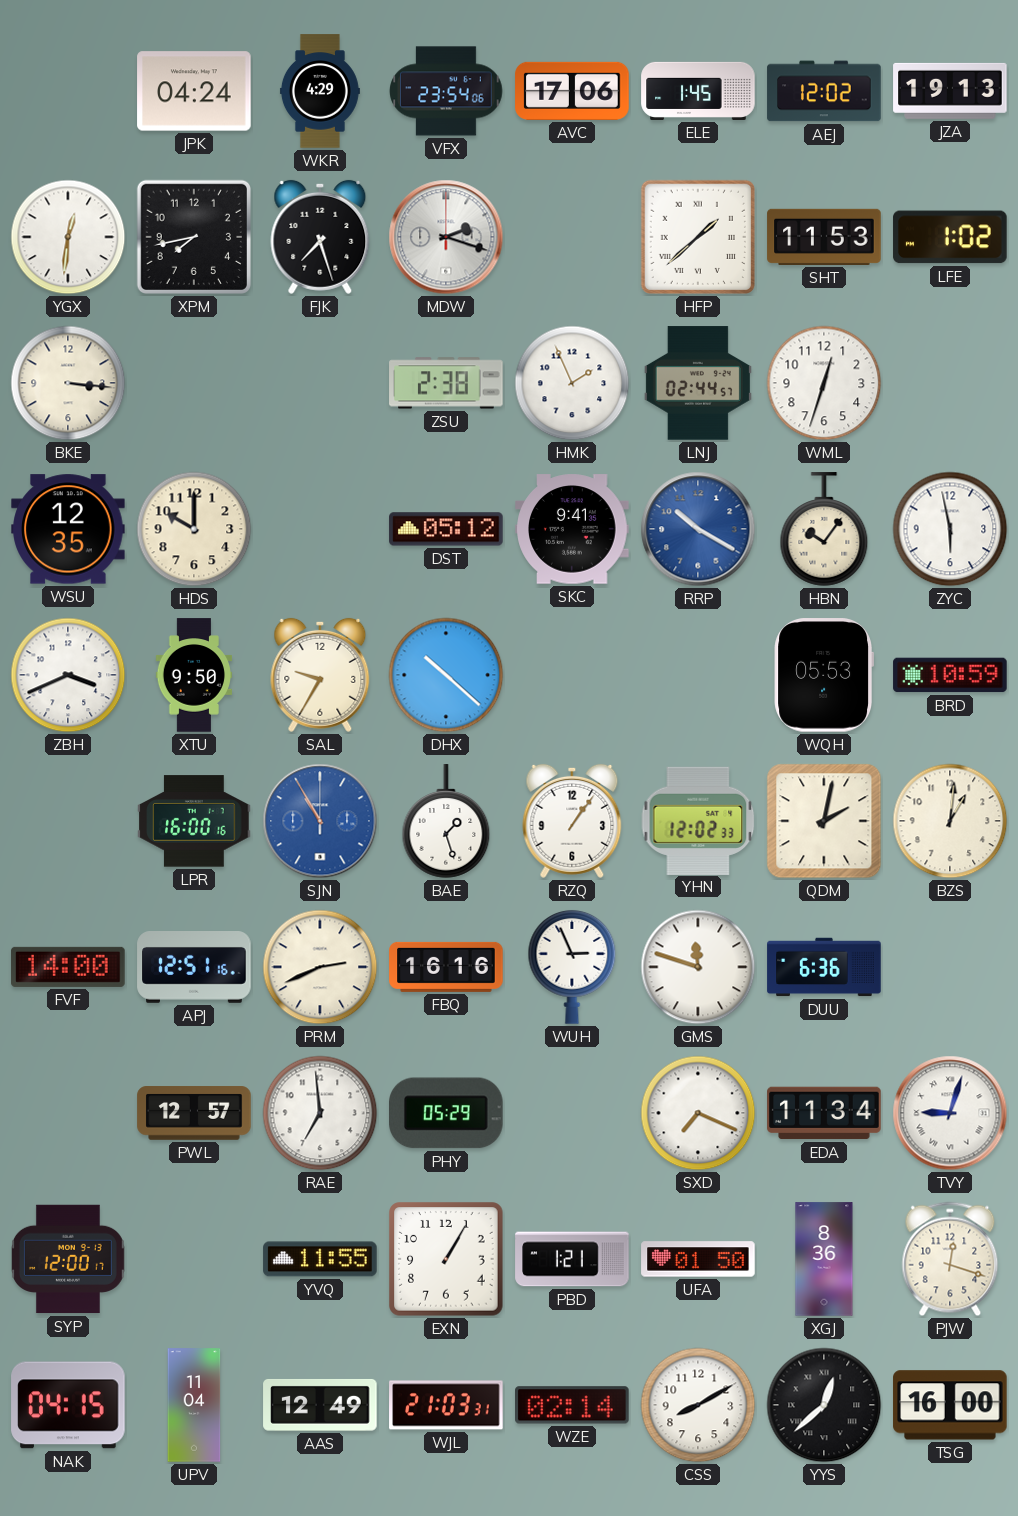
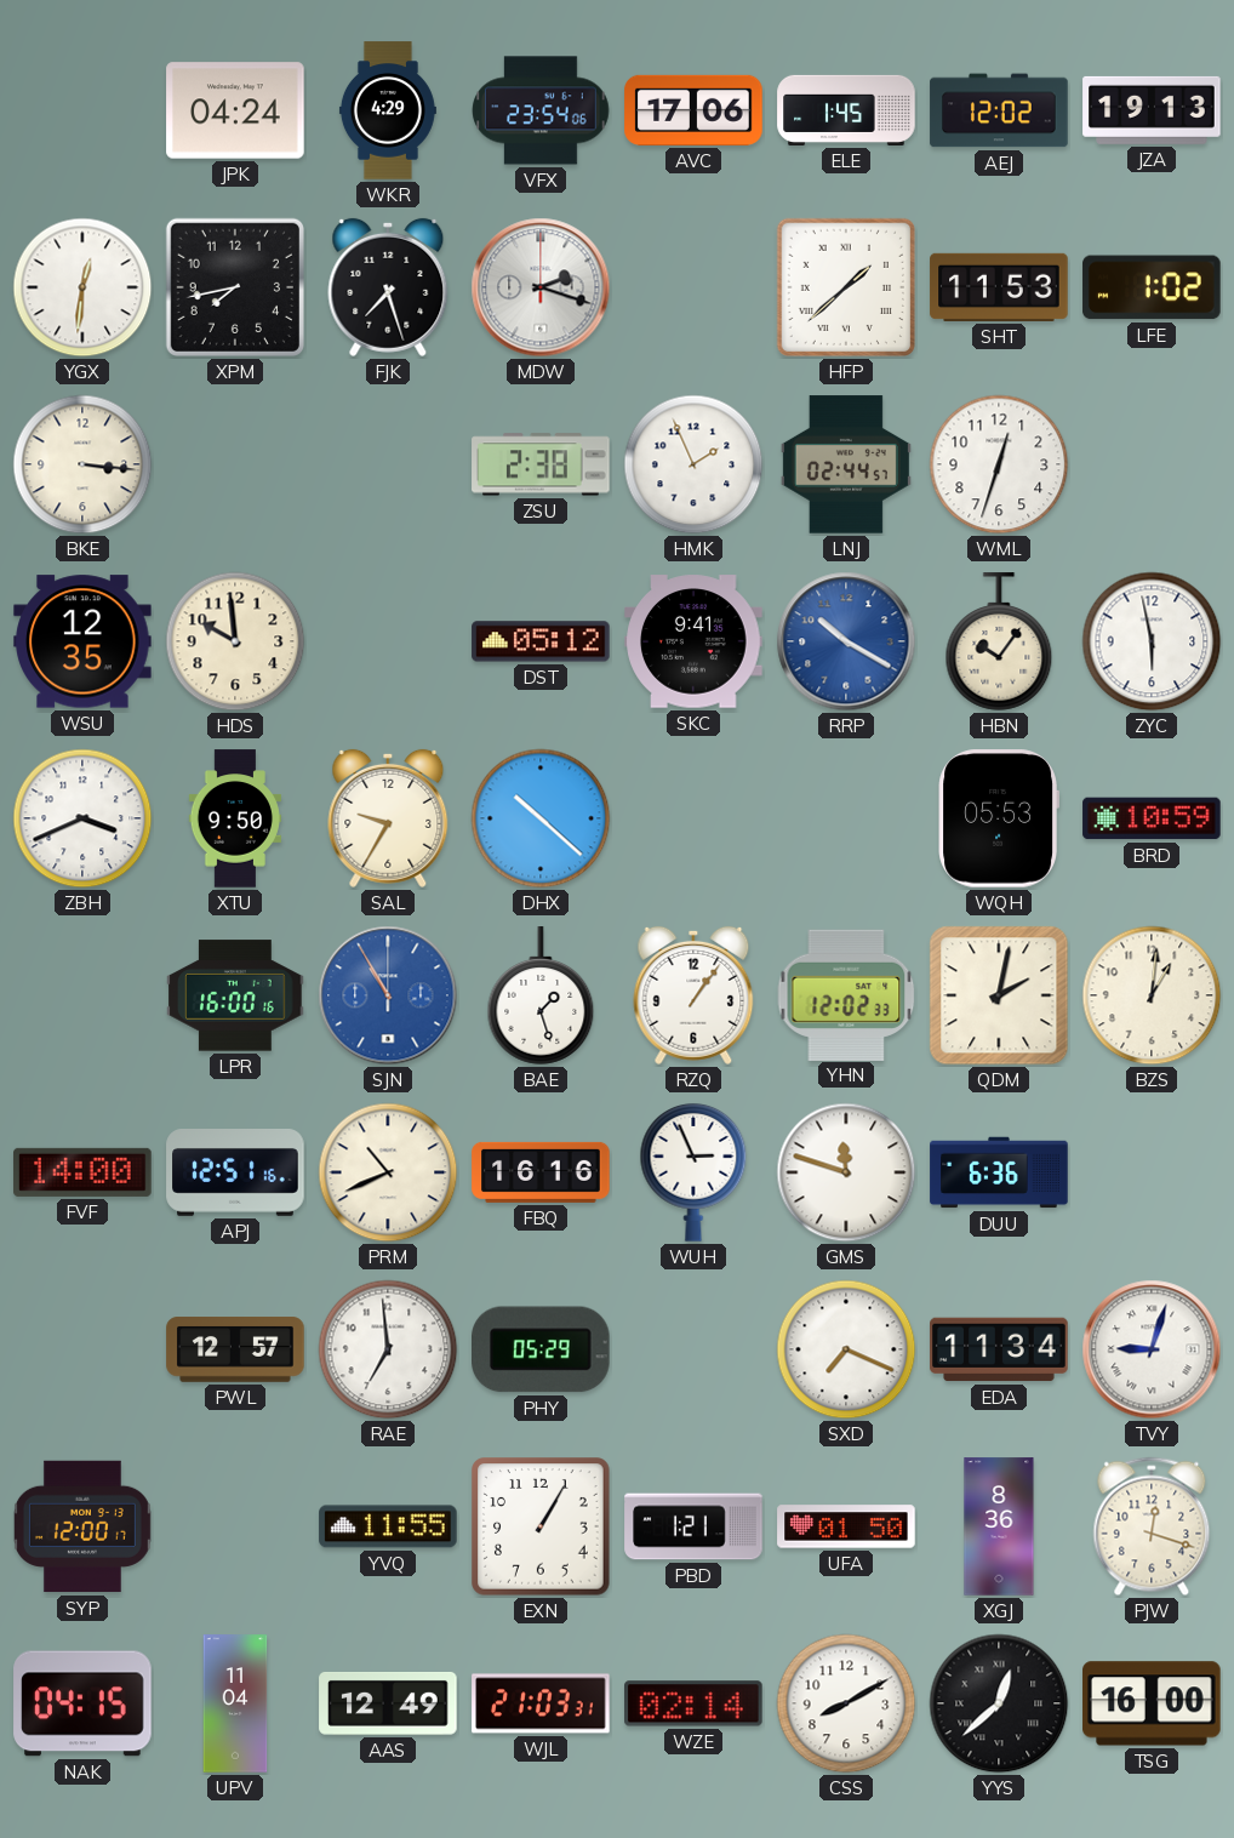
HDS: 10:00 -> 9:59
PRM: 2:41 -> 10:41
